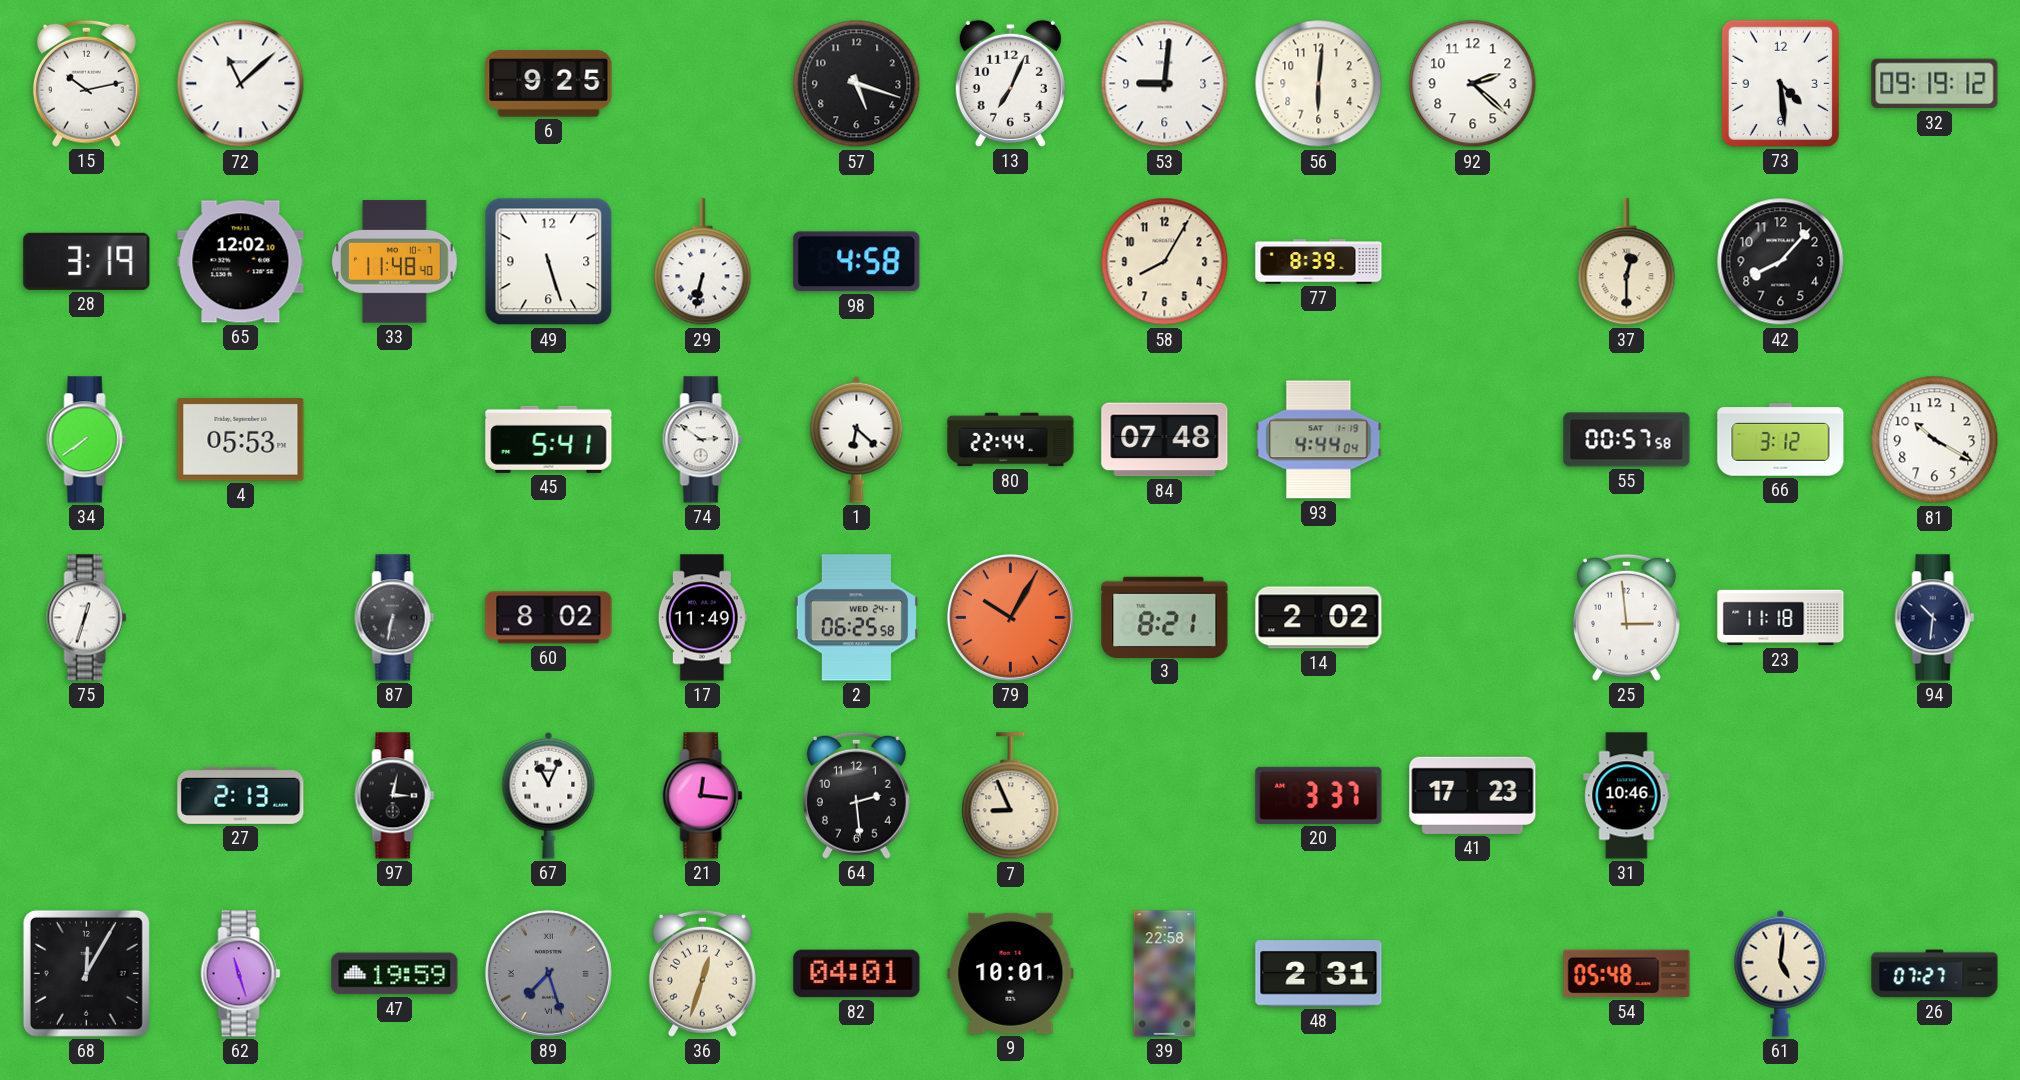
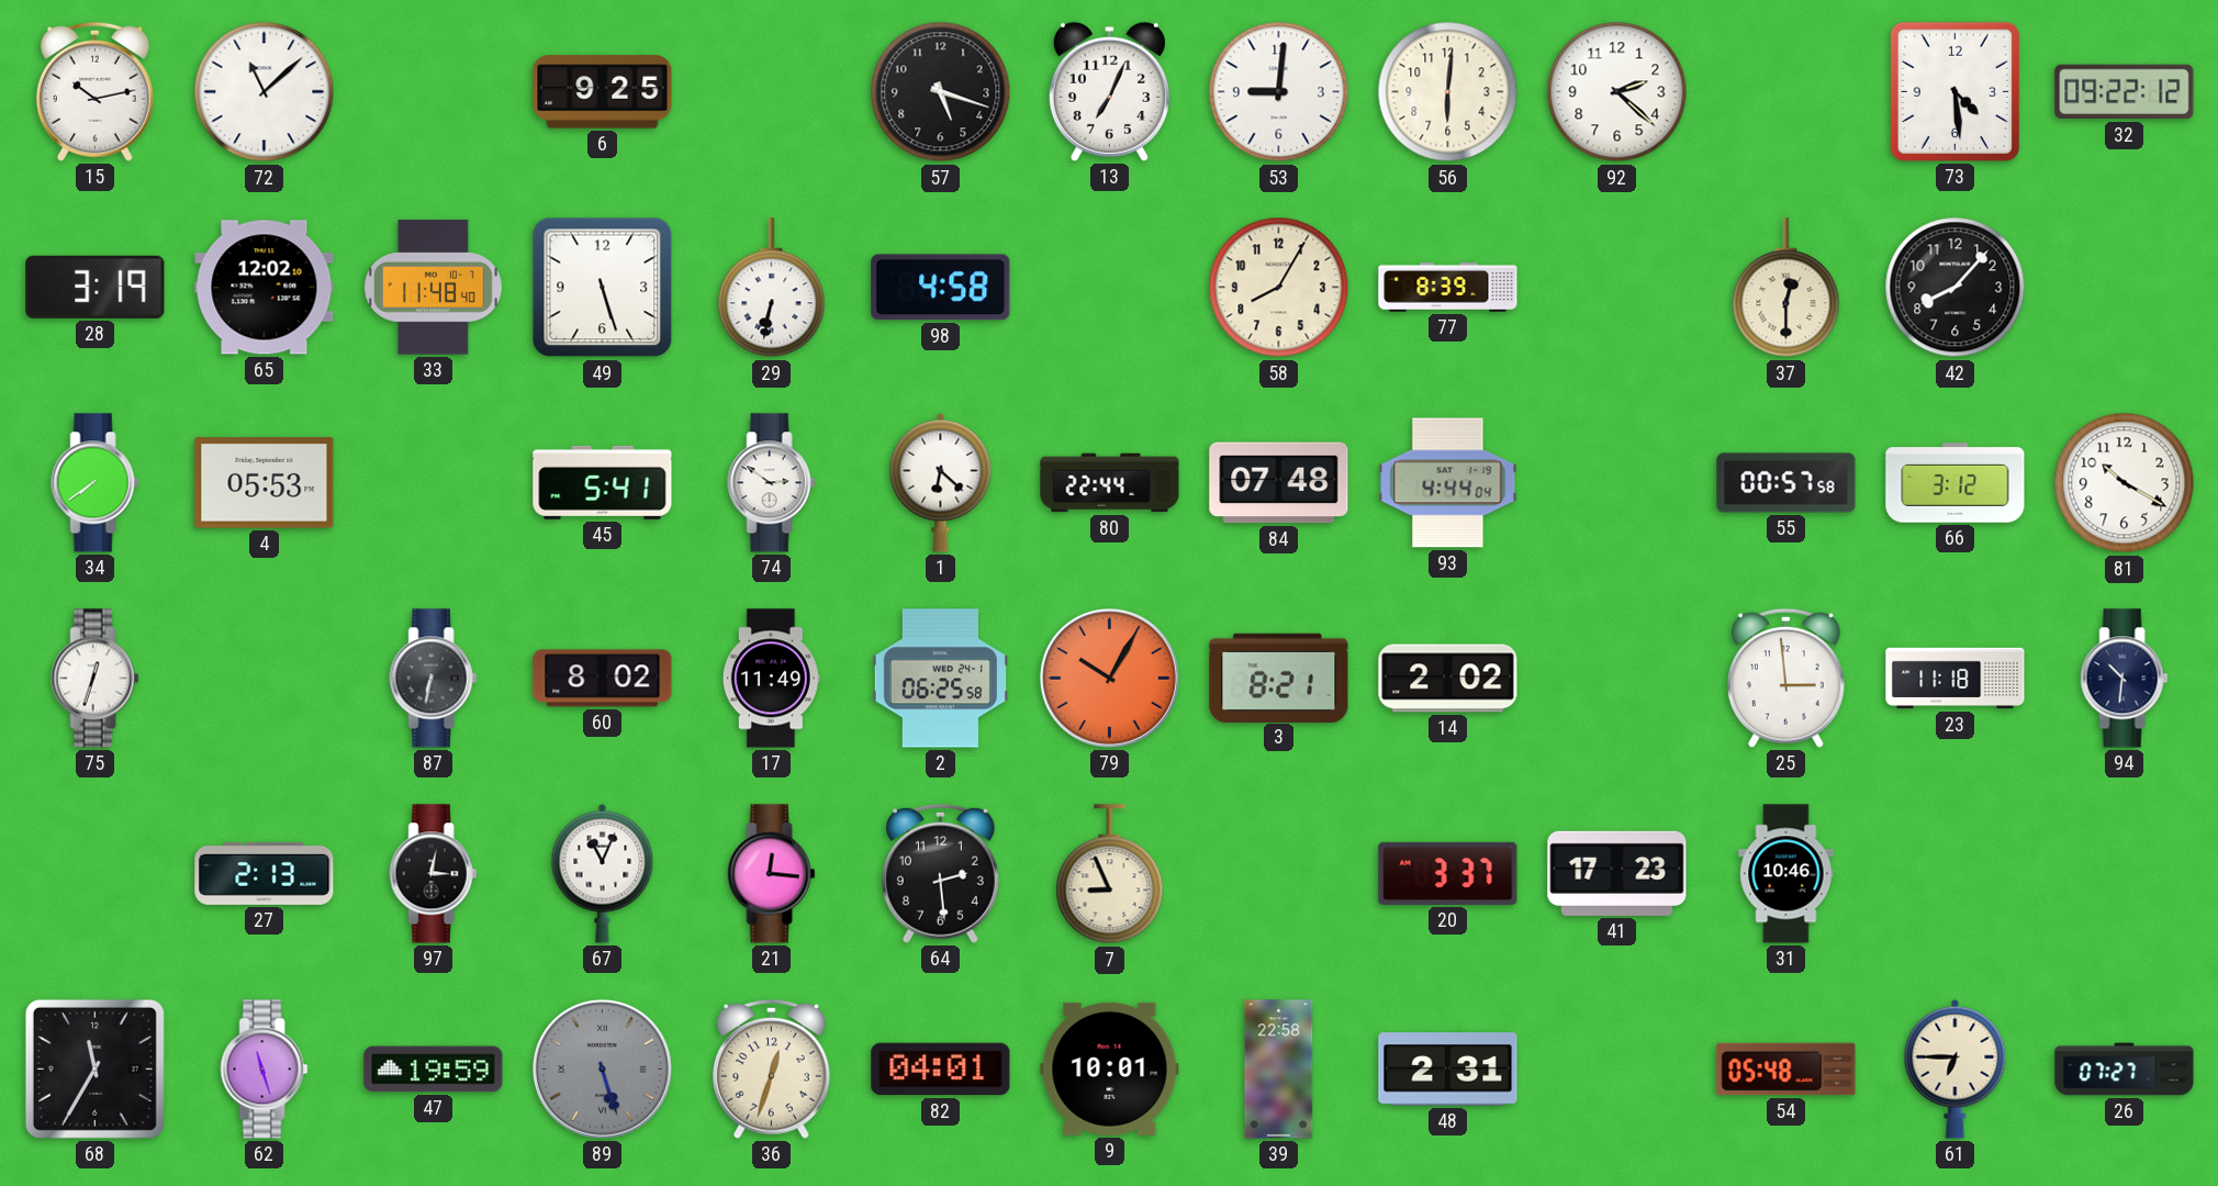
32: 09:19 -> 09:22
68: 12:05 -> 11:35
89: 7:27 -> 5:27
61: 5:01 -> 6:45
